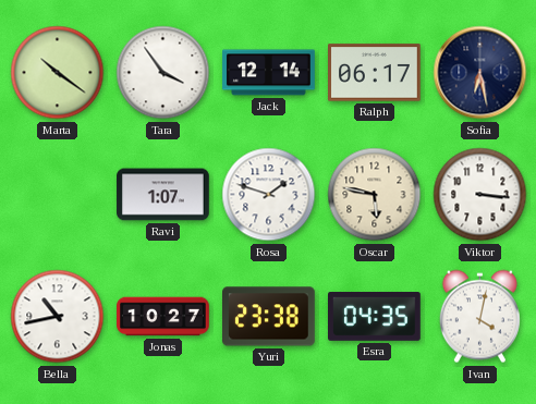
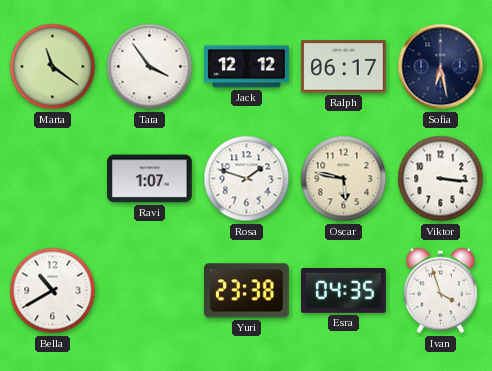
Marta: 10:21 -> 11:21
Jack: 12:14 -> 12:12
Bella: 10:43 -> 10:40
Jonas: 10:27 -> none
Ivan: 4:02 -> 3:57
